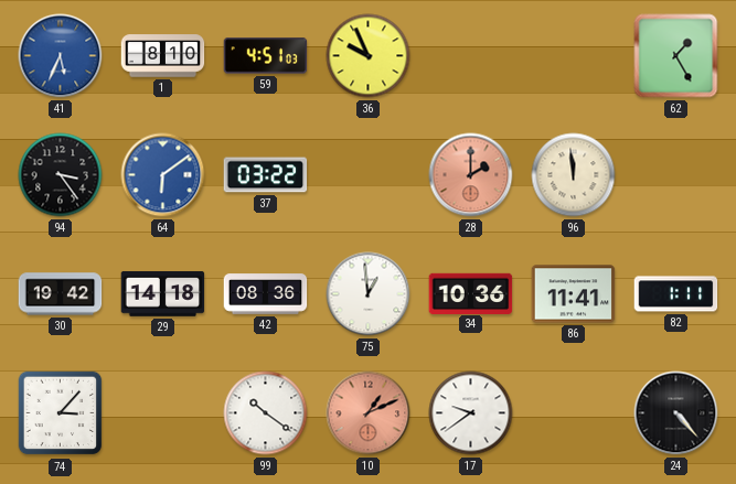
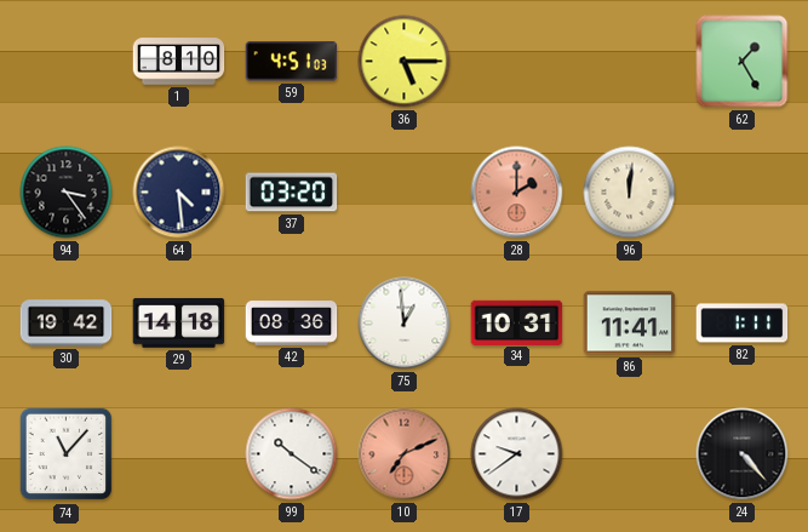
41: 5:34 -> none
36: 9:56 -> 5:15
64: 6:09 -> 4:29
64 dial: blue -> navy
37: 03:22 -> 03:20
96: 11:59 -> 12:01
34: 10:36 -> 10:31
74: 3:07 -> 11:07
10: 1:11 -> 7:11
